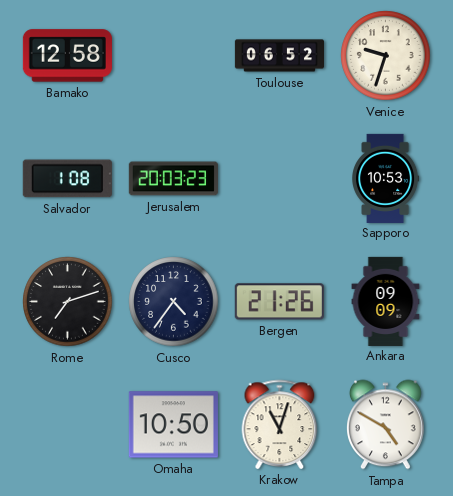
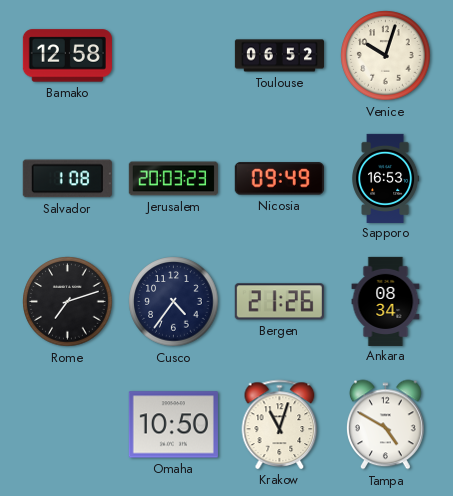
Venice: 9:33 -> 10:03
Nicosia: none -> 09:49
Sapporo: 10:53 -> 16:53
Ankara: 09:09 -> 08:34
